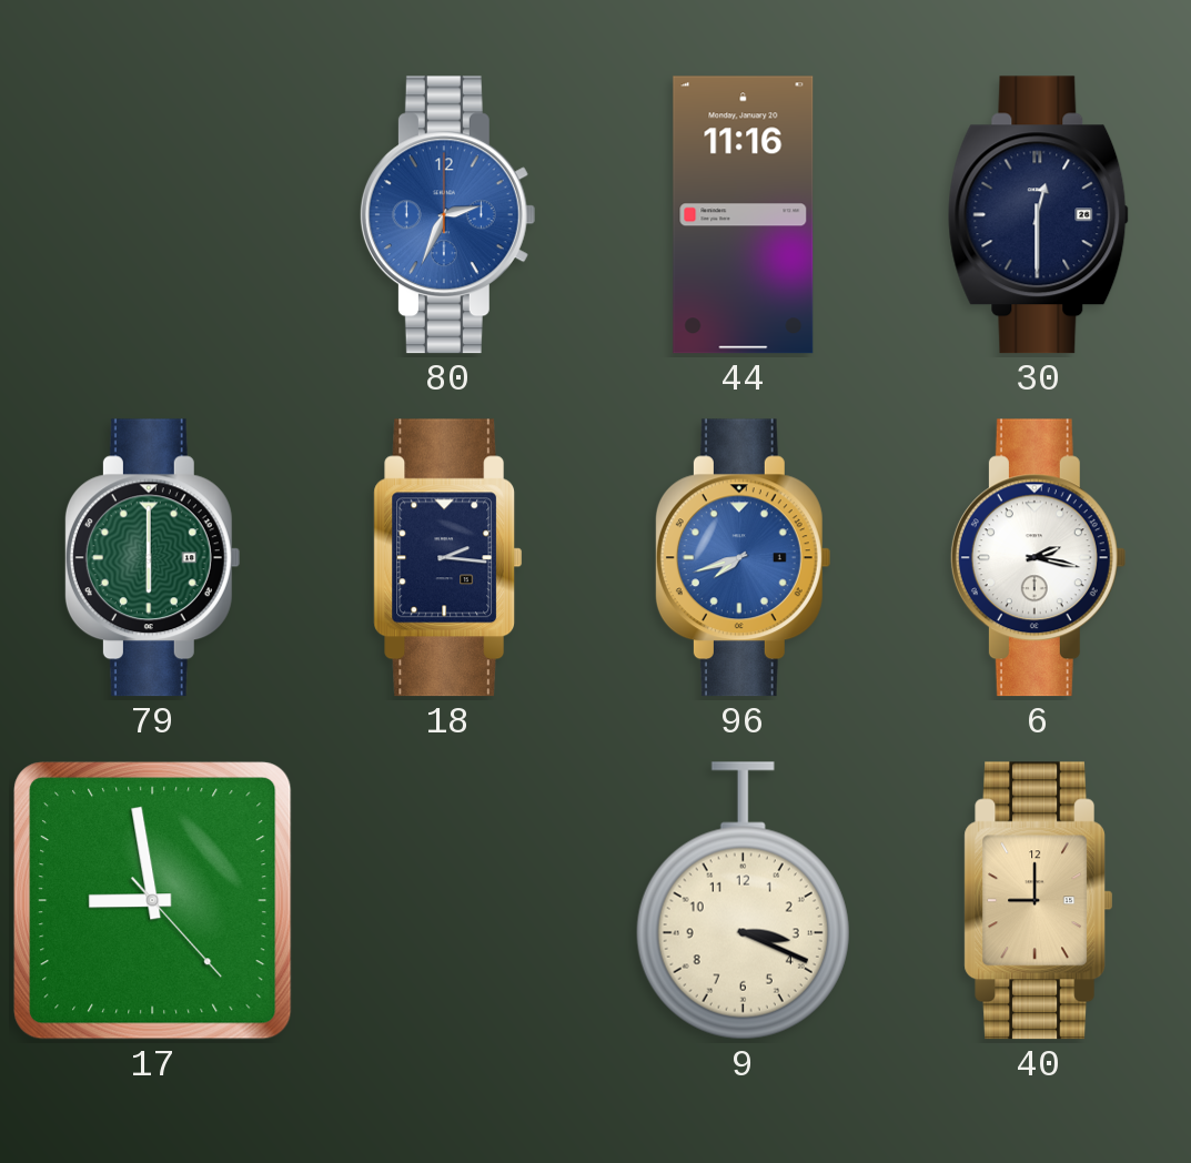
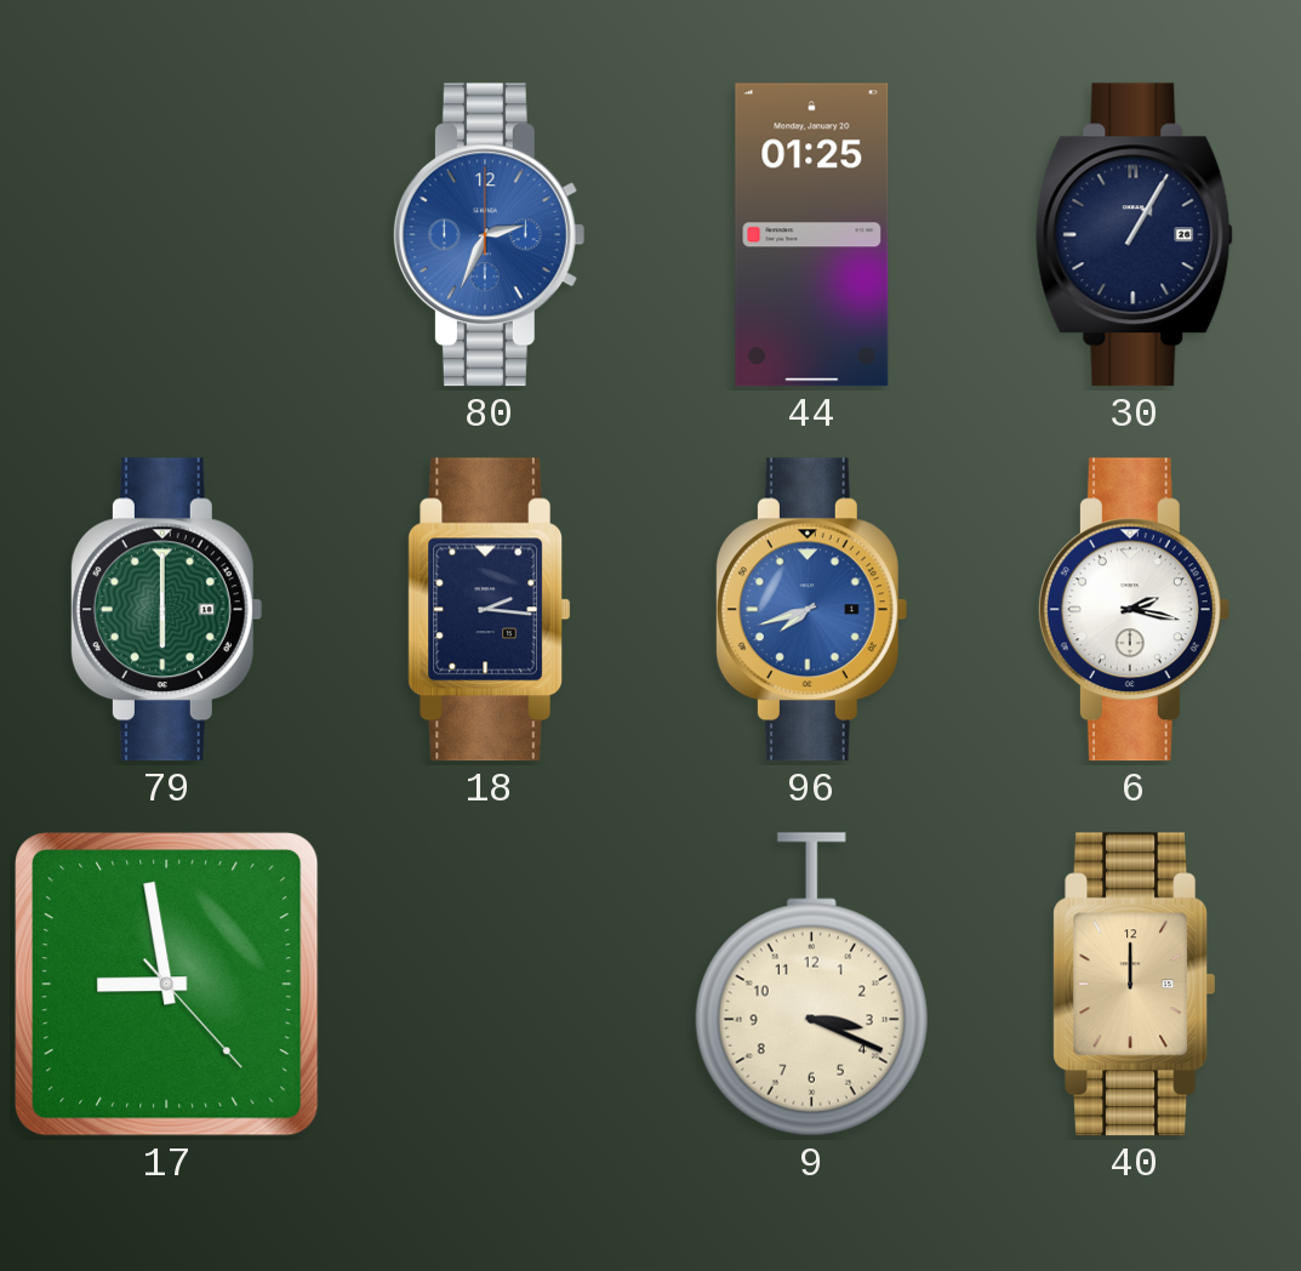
44: 11:16 -> 01:25
30: 12:30 -> 1:05
40: 9:00 -> 12:00
